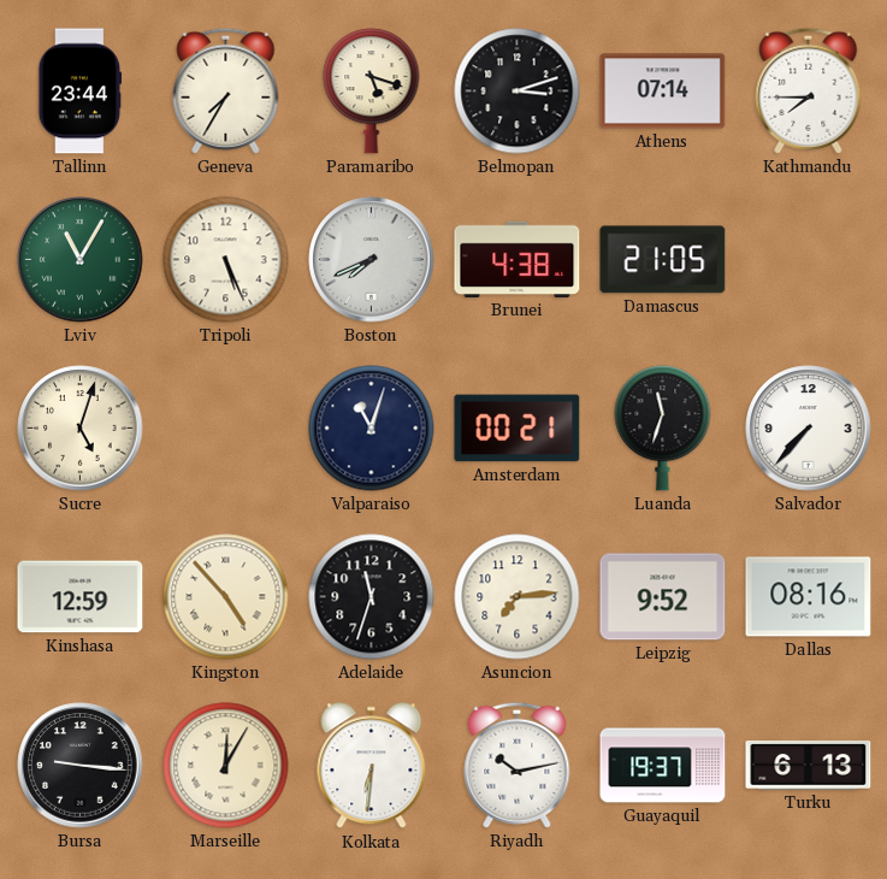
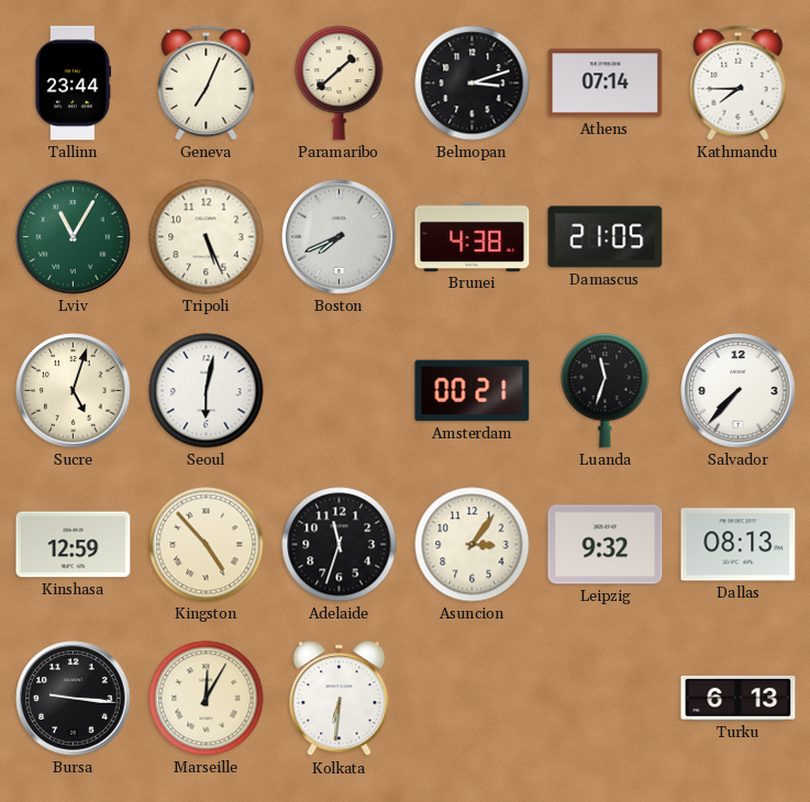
Geneva: 7:35 -> 7:04
Paramaribo: 5:18 -> 1:38
Seoul: none -> 6:02
Valparaiso: 11:03 -> none
Asuncion: 7:14 -> 3:06
Leipzig: 9:52 -> 9:32
Dallas: 08:16 -> 08:13
Riyadh: 10:13 -> none
Guayaquil: 19:37 -> none
